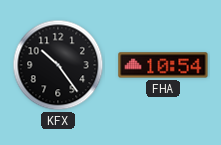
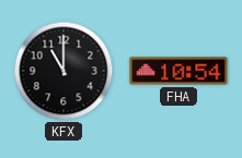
KFX: 10:24 -> 11:00
